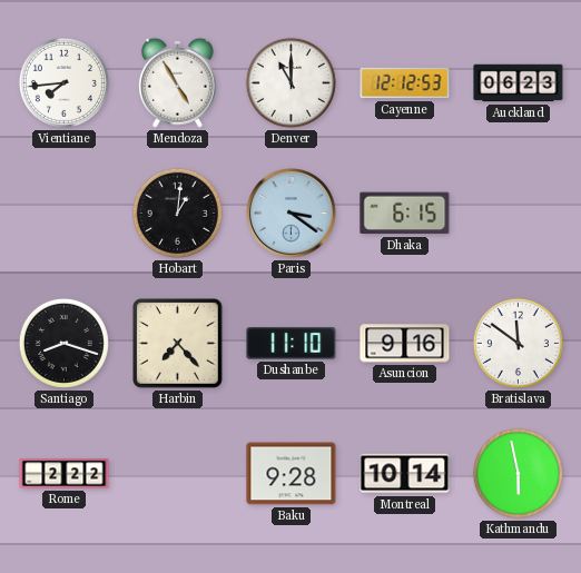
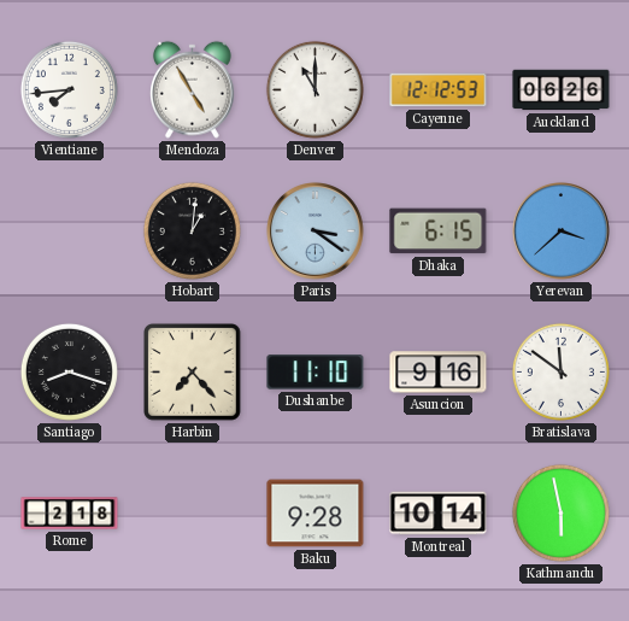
Auckland: 06:23 -> 06:26
Yerevan: none -> 3:38
Rome: 2:22 -> 2:18
